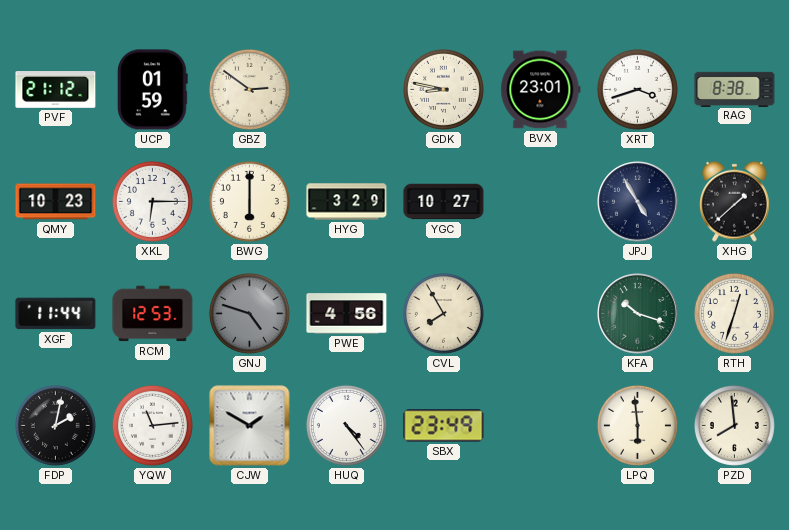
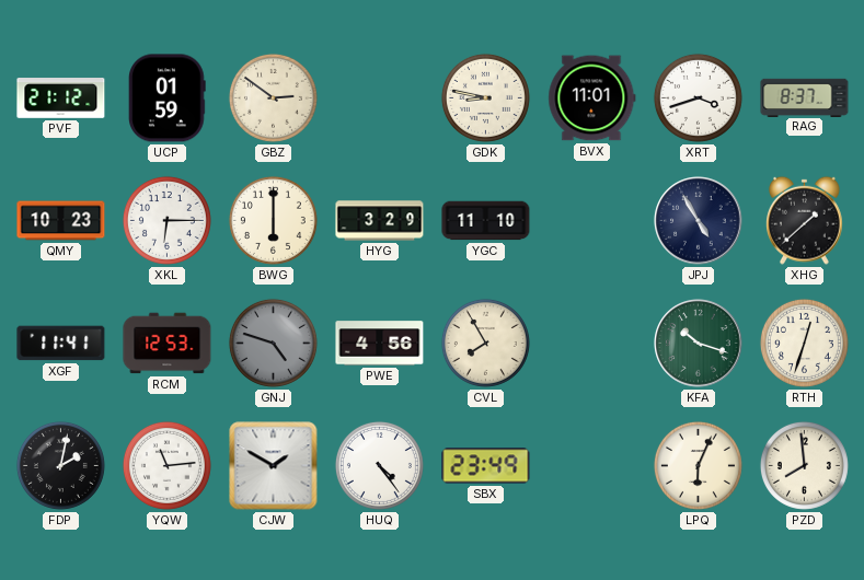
BVX: 23:01 -> 11:01
RAG: 8:38 -> 8:37
YGC: 10:27 -> 11:10
XGF: 11:44 -> 11:41
LPQ: 5:59 -> 6:04
